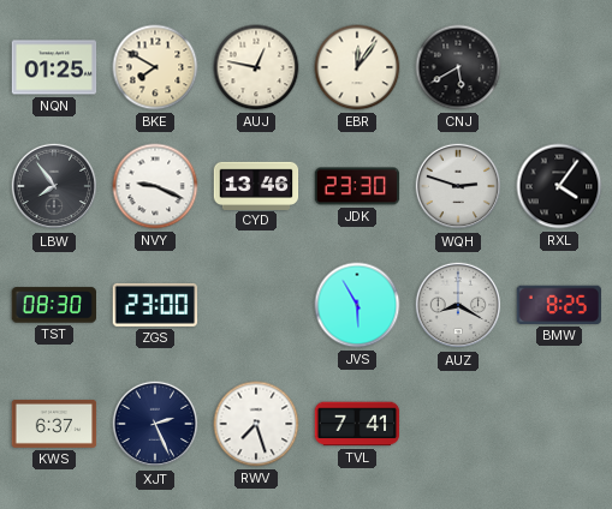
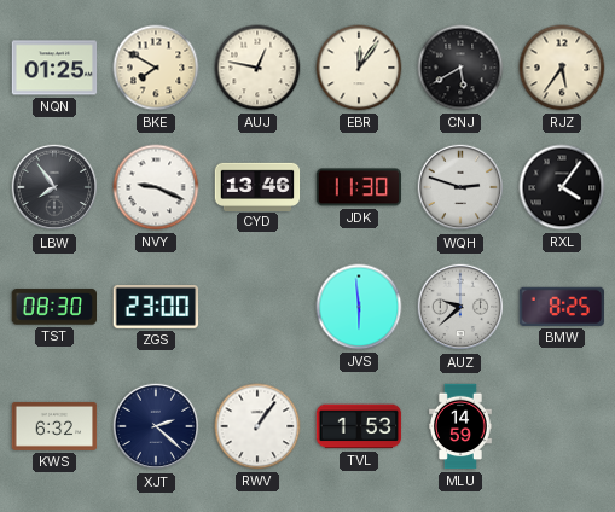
RJZ: none -> 5:36
JDK: 23:30 -> 11:30
JVS: 5:55 -> 5:59
AUZ: 8:20 -> 9:38
KWS: 6:37 -> 6:32
XJT: 2:26 -> 2:22
RWV: 7:27 -> 1:06
TVL: 7:41 -> 1:53
MLU: none -> 14:59
